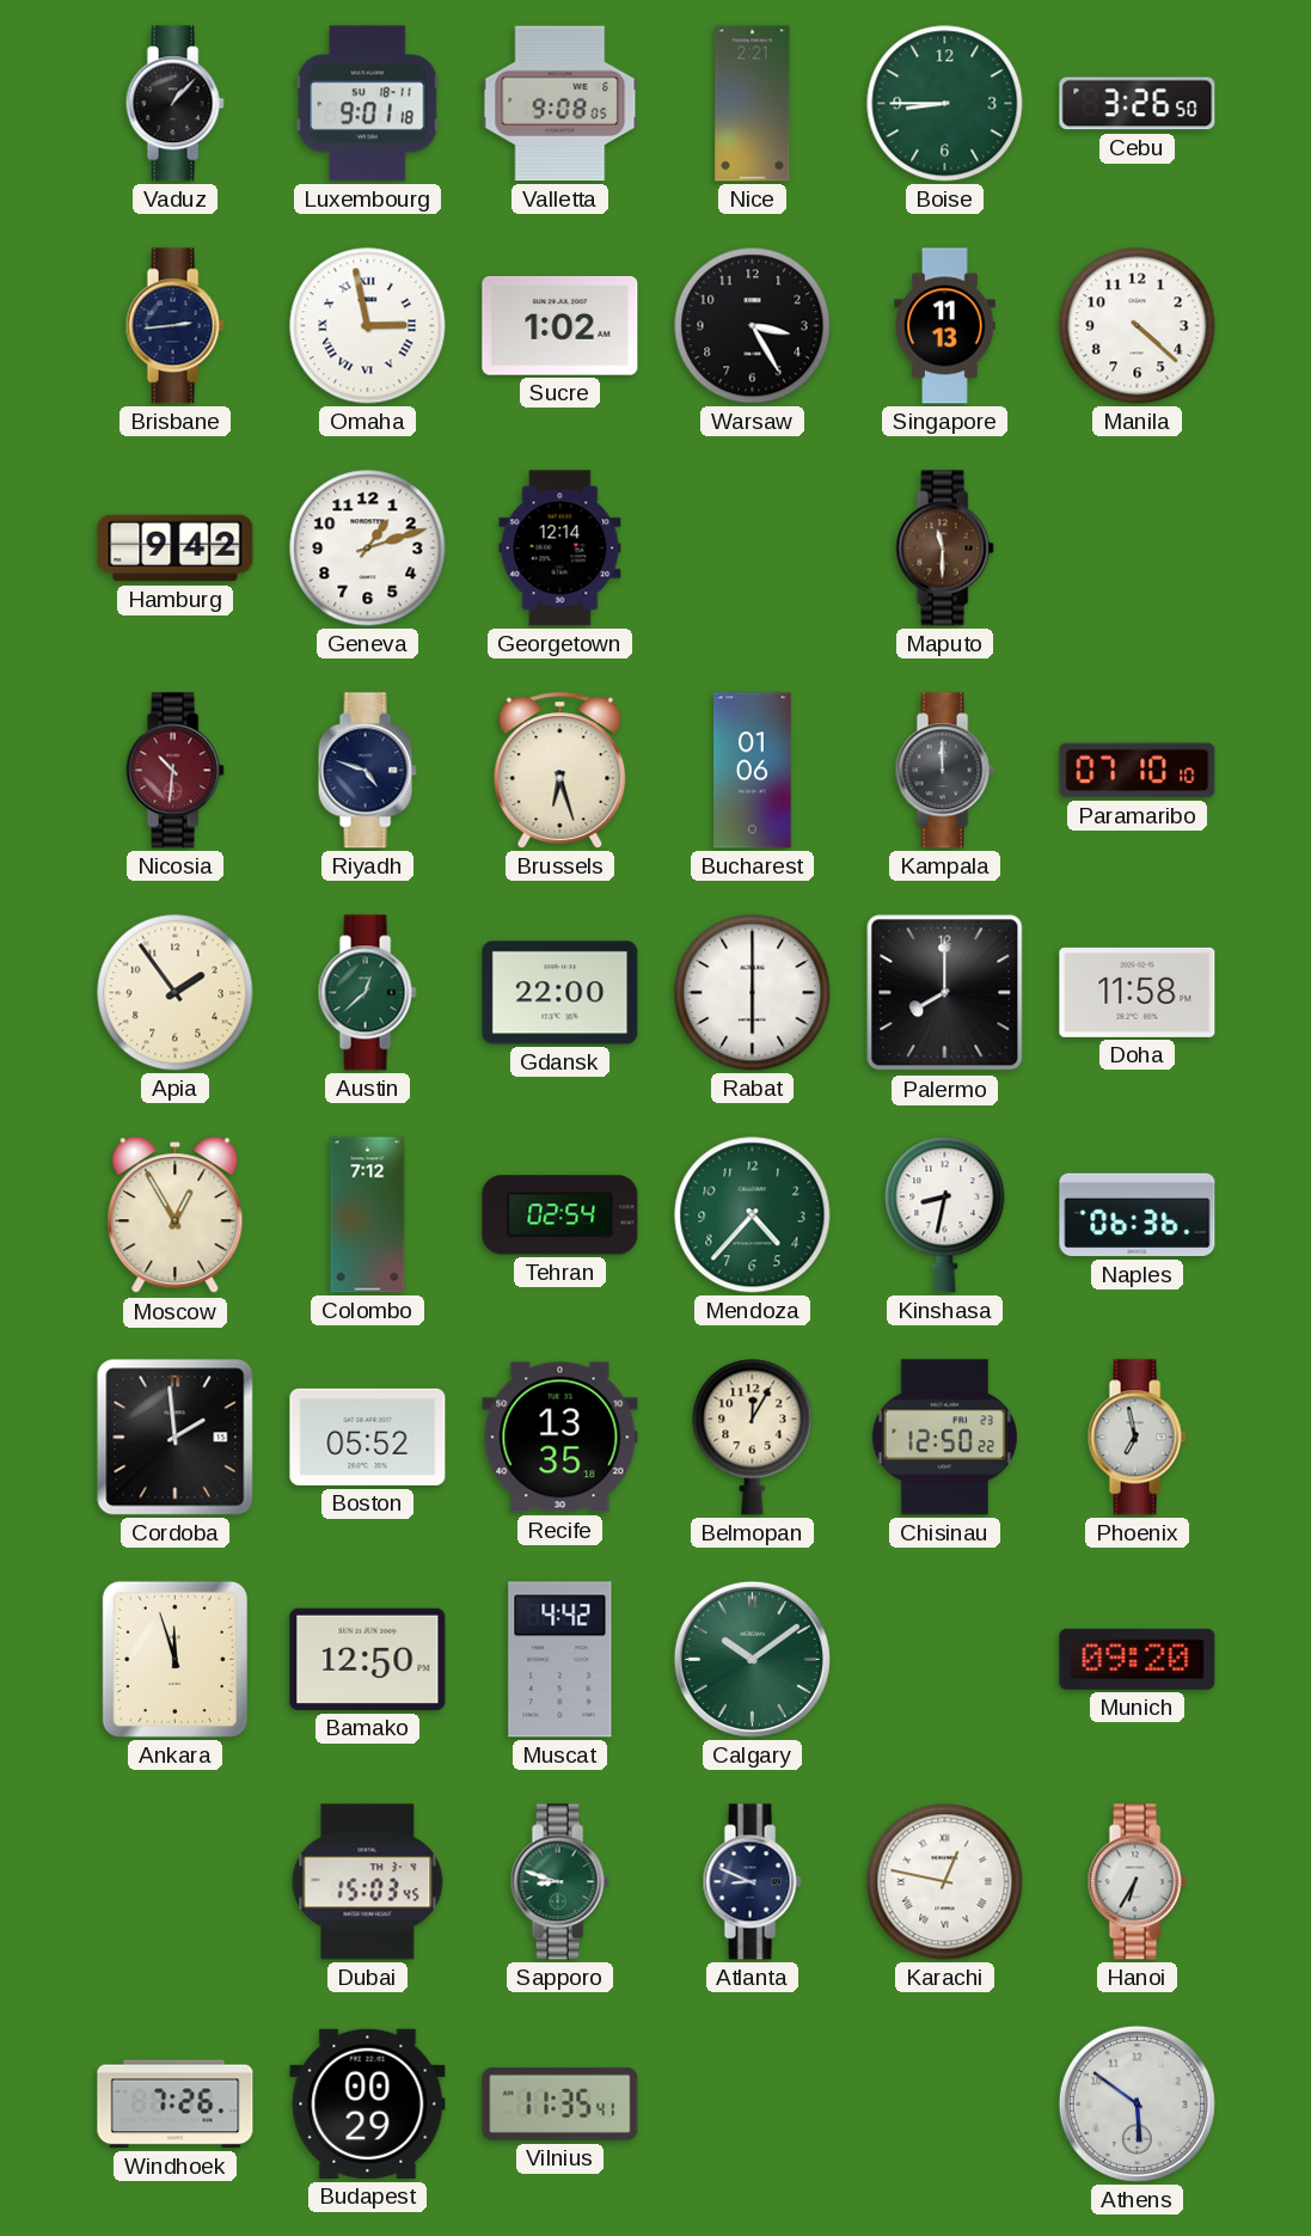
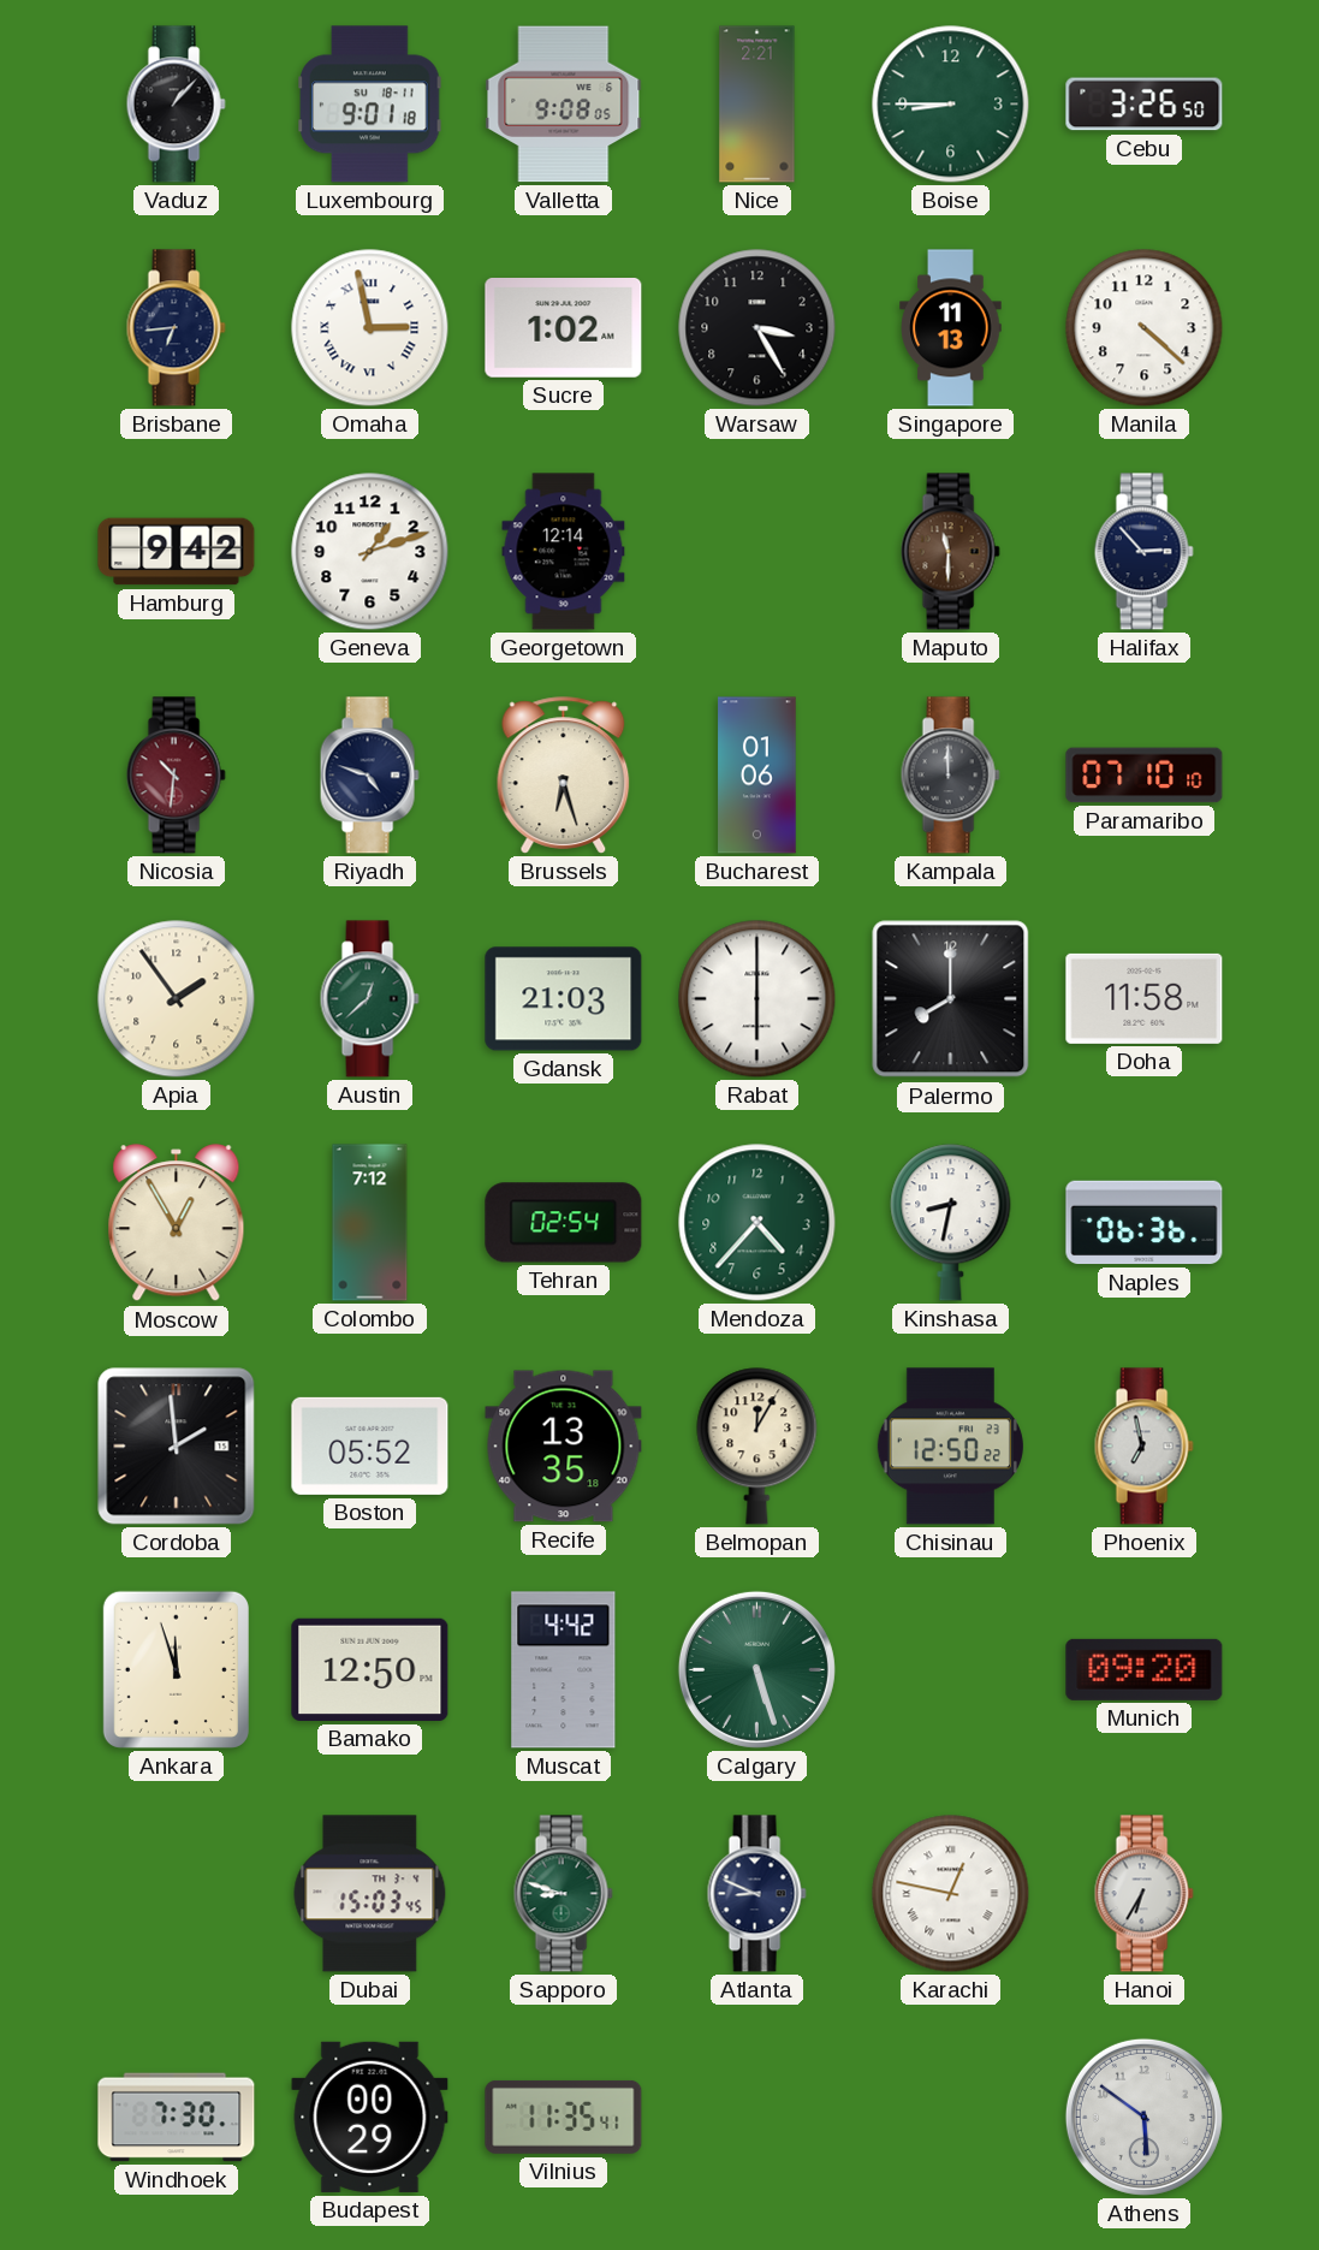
Brisbane: 2:44 -> 6:44
Halifax: none -> 2:53
Gdansk: 22:00 -> 21:03
Calgary: 10:09 -> 5:27
Windhoek: 7:26 -> 7:30
